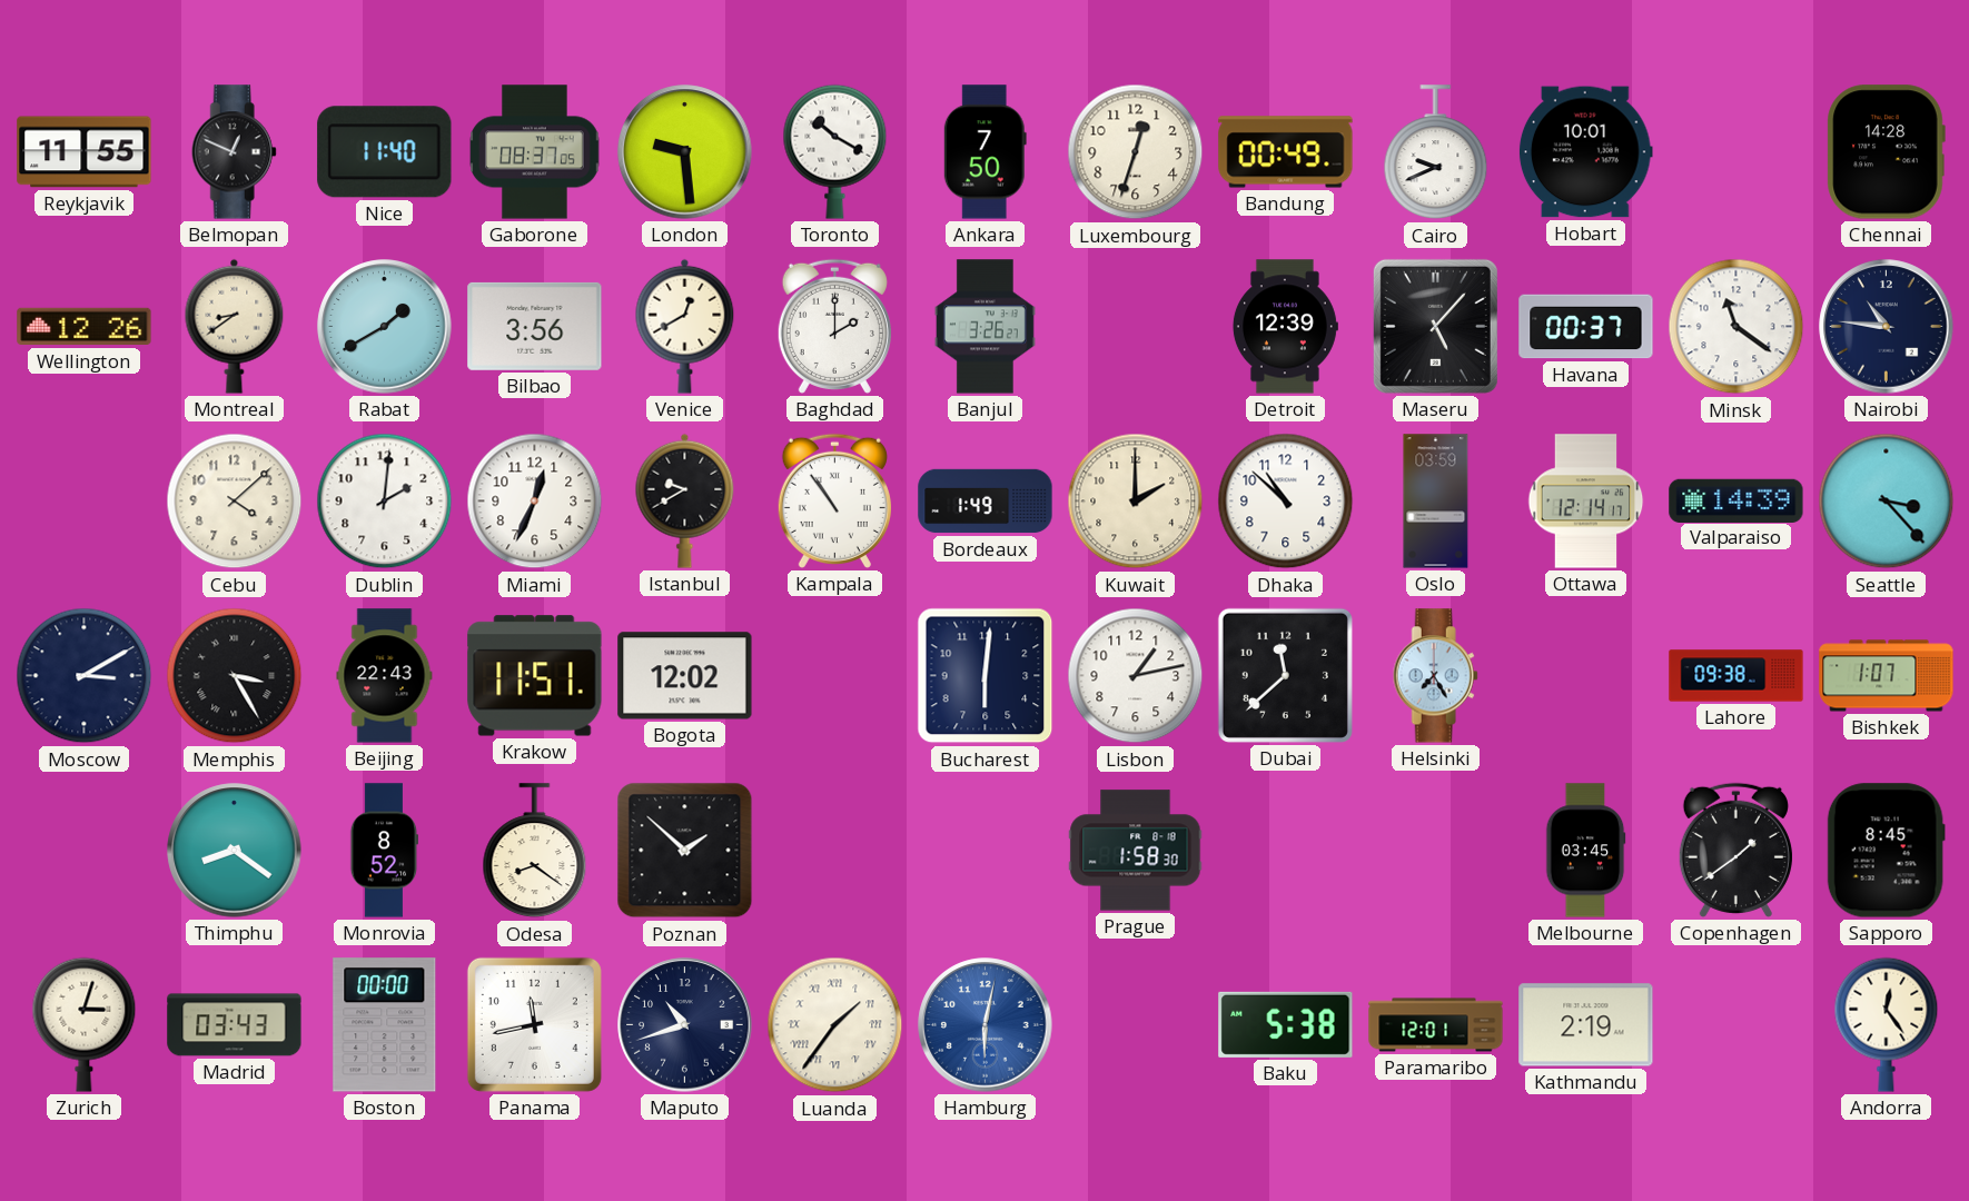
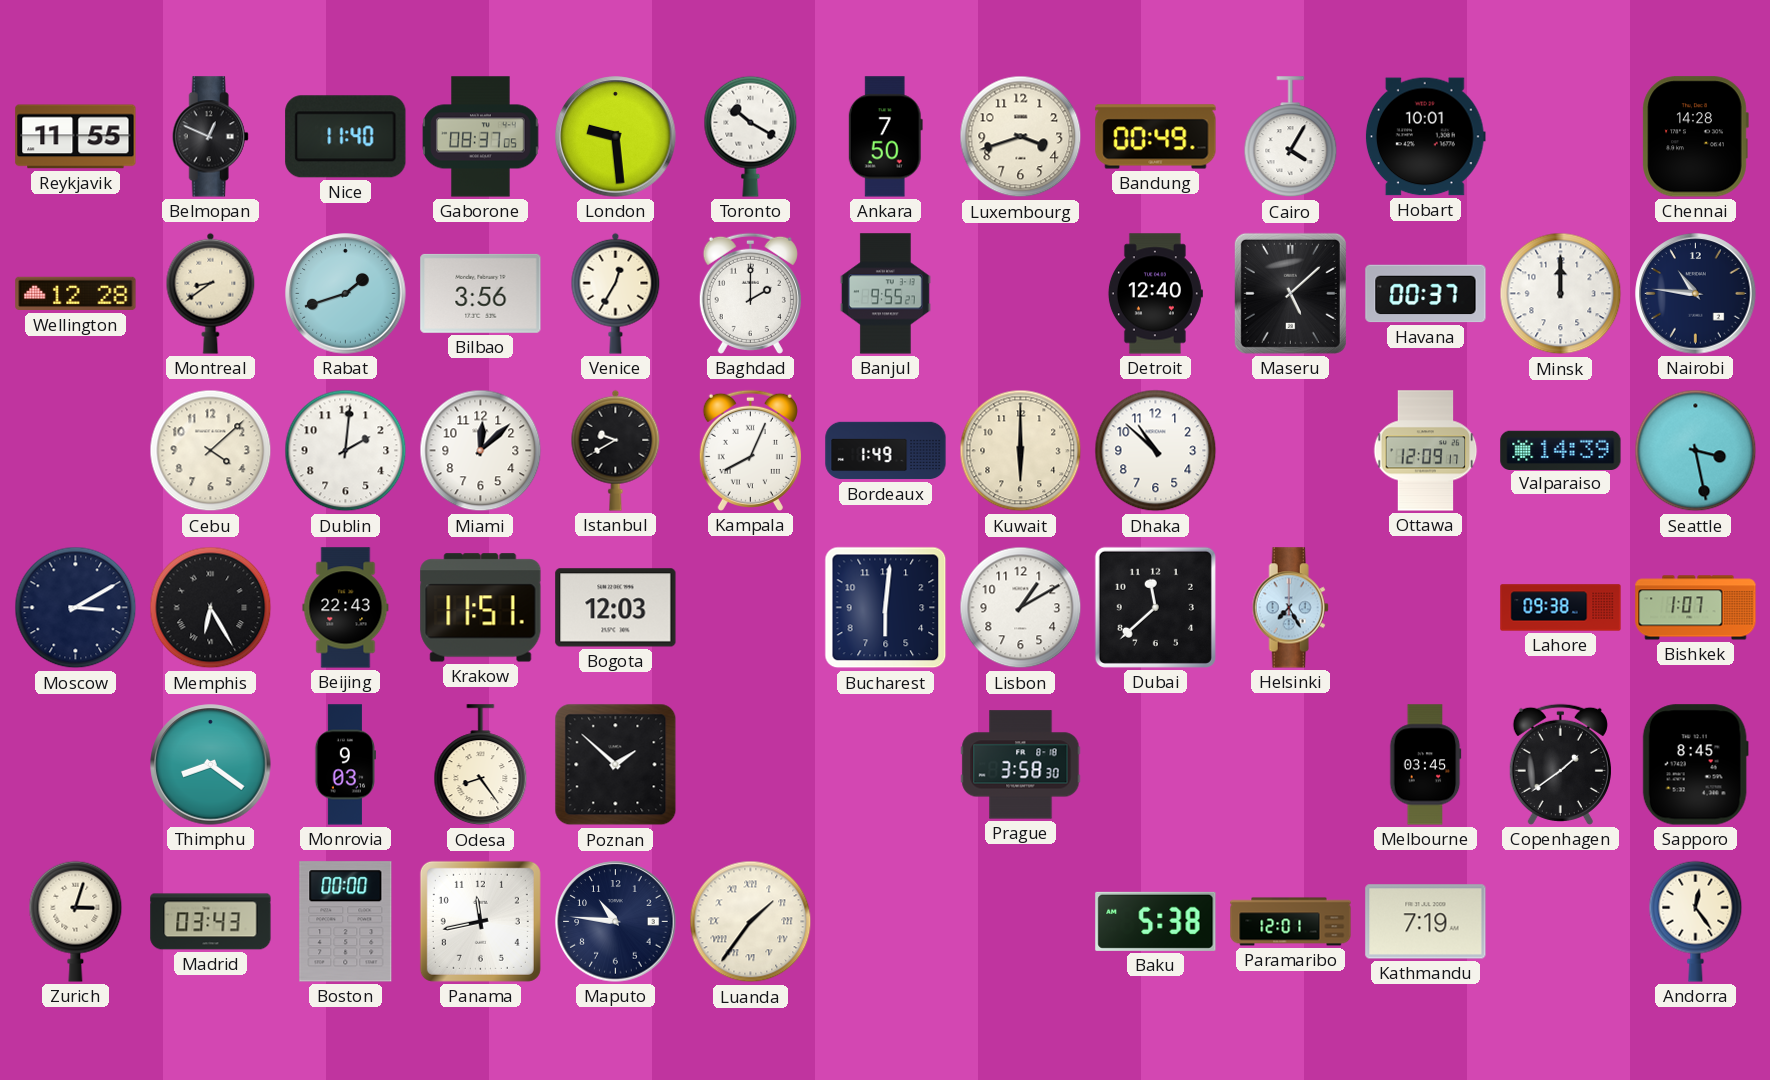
Luxembourg: 12:33 -> 3:42
Cairo: 9:41 -> 4:05
Wellington: 12:26 -> 12:28
Rabat: 1:40 -> 1:42
Venice: 12:40 -> 12:35
Banjul: 3:26 -> 9:55
Detroit: 12:39 -> 12:40
Maseru: 5:07 -> 5:08
Minsk: 11:21 -> 12:00
Miami: 12:34 -> 12:08
Kampala: 10:54 -> 8:04
Kuwait: 2:00 -> 6:00
Oslo: 03:59 -> none
Ottawa: 12:14 -> 12:09
Seattle: 3:23 -> 3:28
Memphis: 3:25 -> 6:25
Bogota: 12:02 -> 12:03
Lisbon: 1:13 -> 1:10
Monrovia: 8:52 -> 9:03
Odesa: 8:21 -> 8:24
Prague: 1:58 -> 3:58
Maputo: 10:42 -> 10:46
Hamburg: 6:02 -> none
Kathmandu: 2:19 -> 7:19
